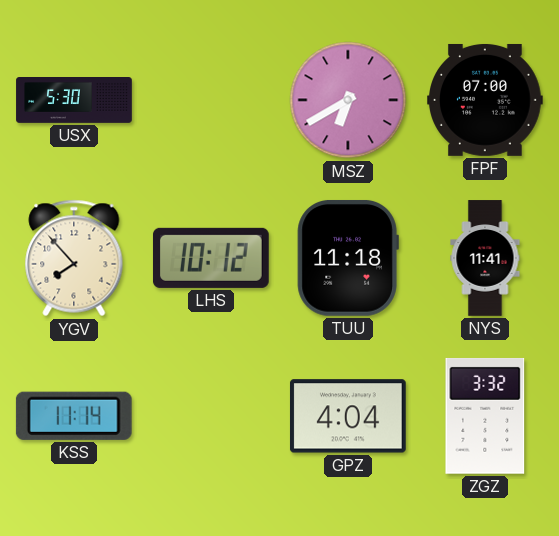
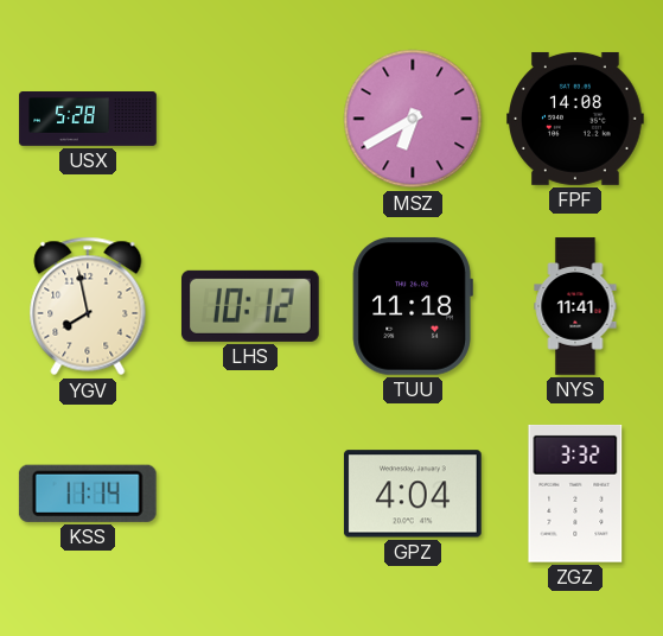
USX: 5:30 -> 5:28
FPF: 07:00 -> 14:08
YGV: 7:53 -> 7:58
